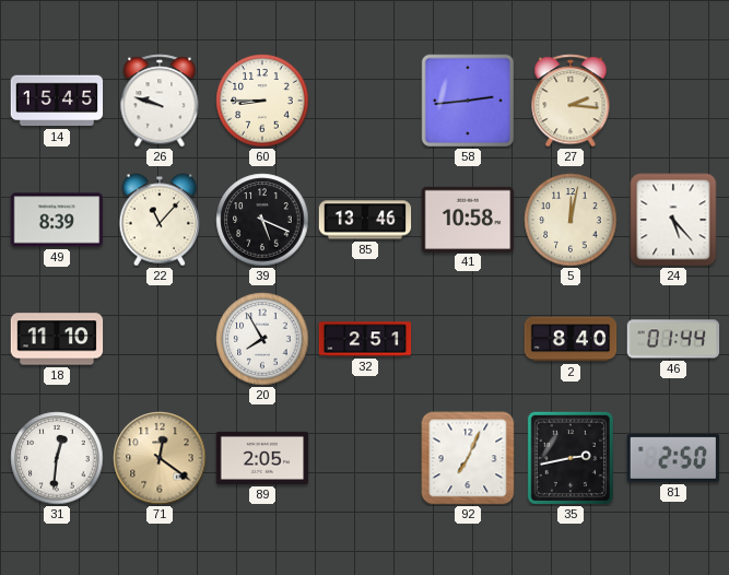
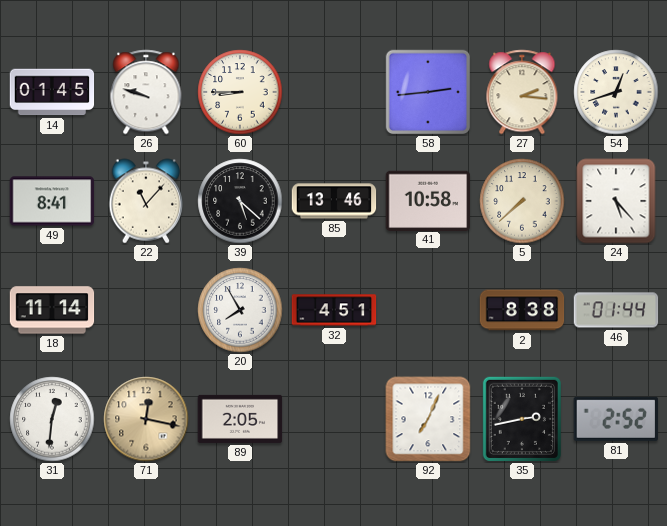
14: 15:45 -> 01:45
54: none -> 12:42
49: 8:39 -> 8:41
39: 5:19 -> 5:22
5: 12:02 -> 7:38
18: 11:10 -> 11:14
32: 2:51 -> 4:51
2: 8:40 -> 8:38
71: 12:21 -> 12:17
81: 2:50 -> 2:52
